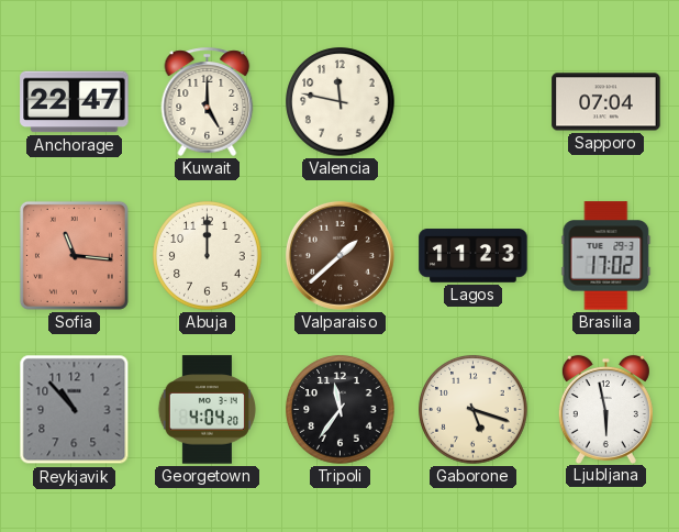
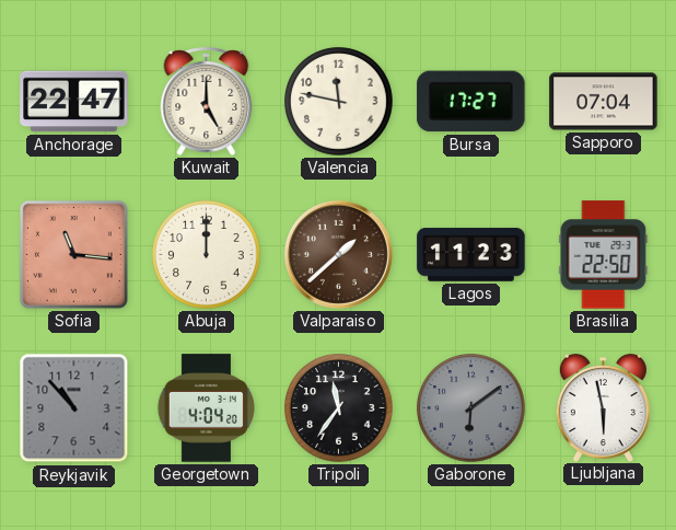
Bursa: none -> 17:27
Brasilia: 17:02 -> 22:50
Gaborone: 5:18 -> 6:09
Gaborone dial: cream -> grey
